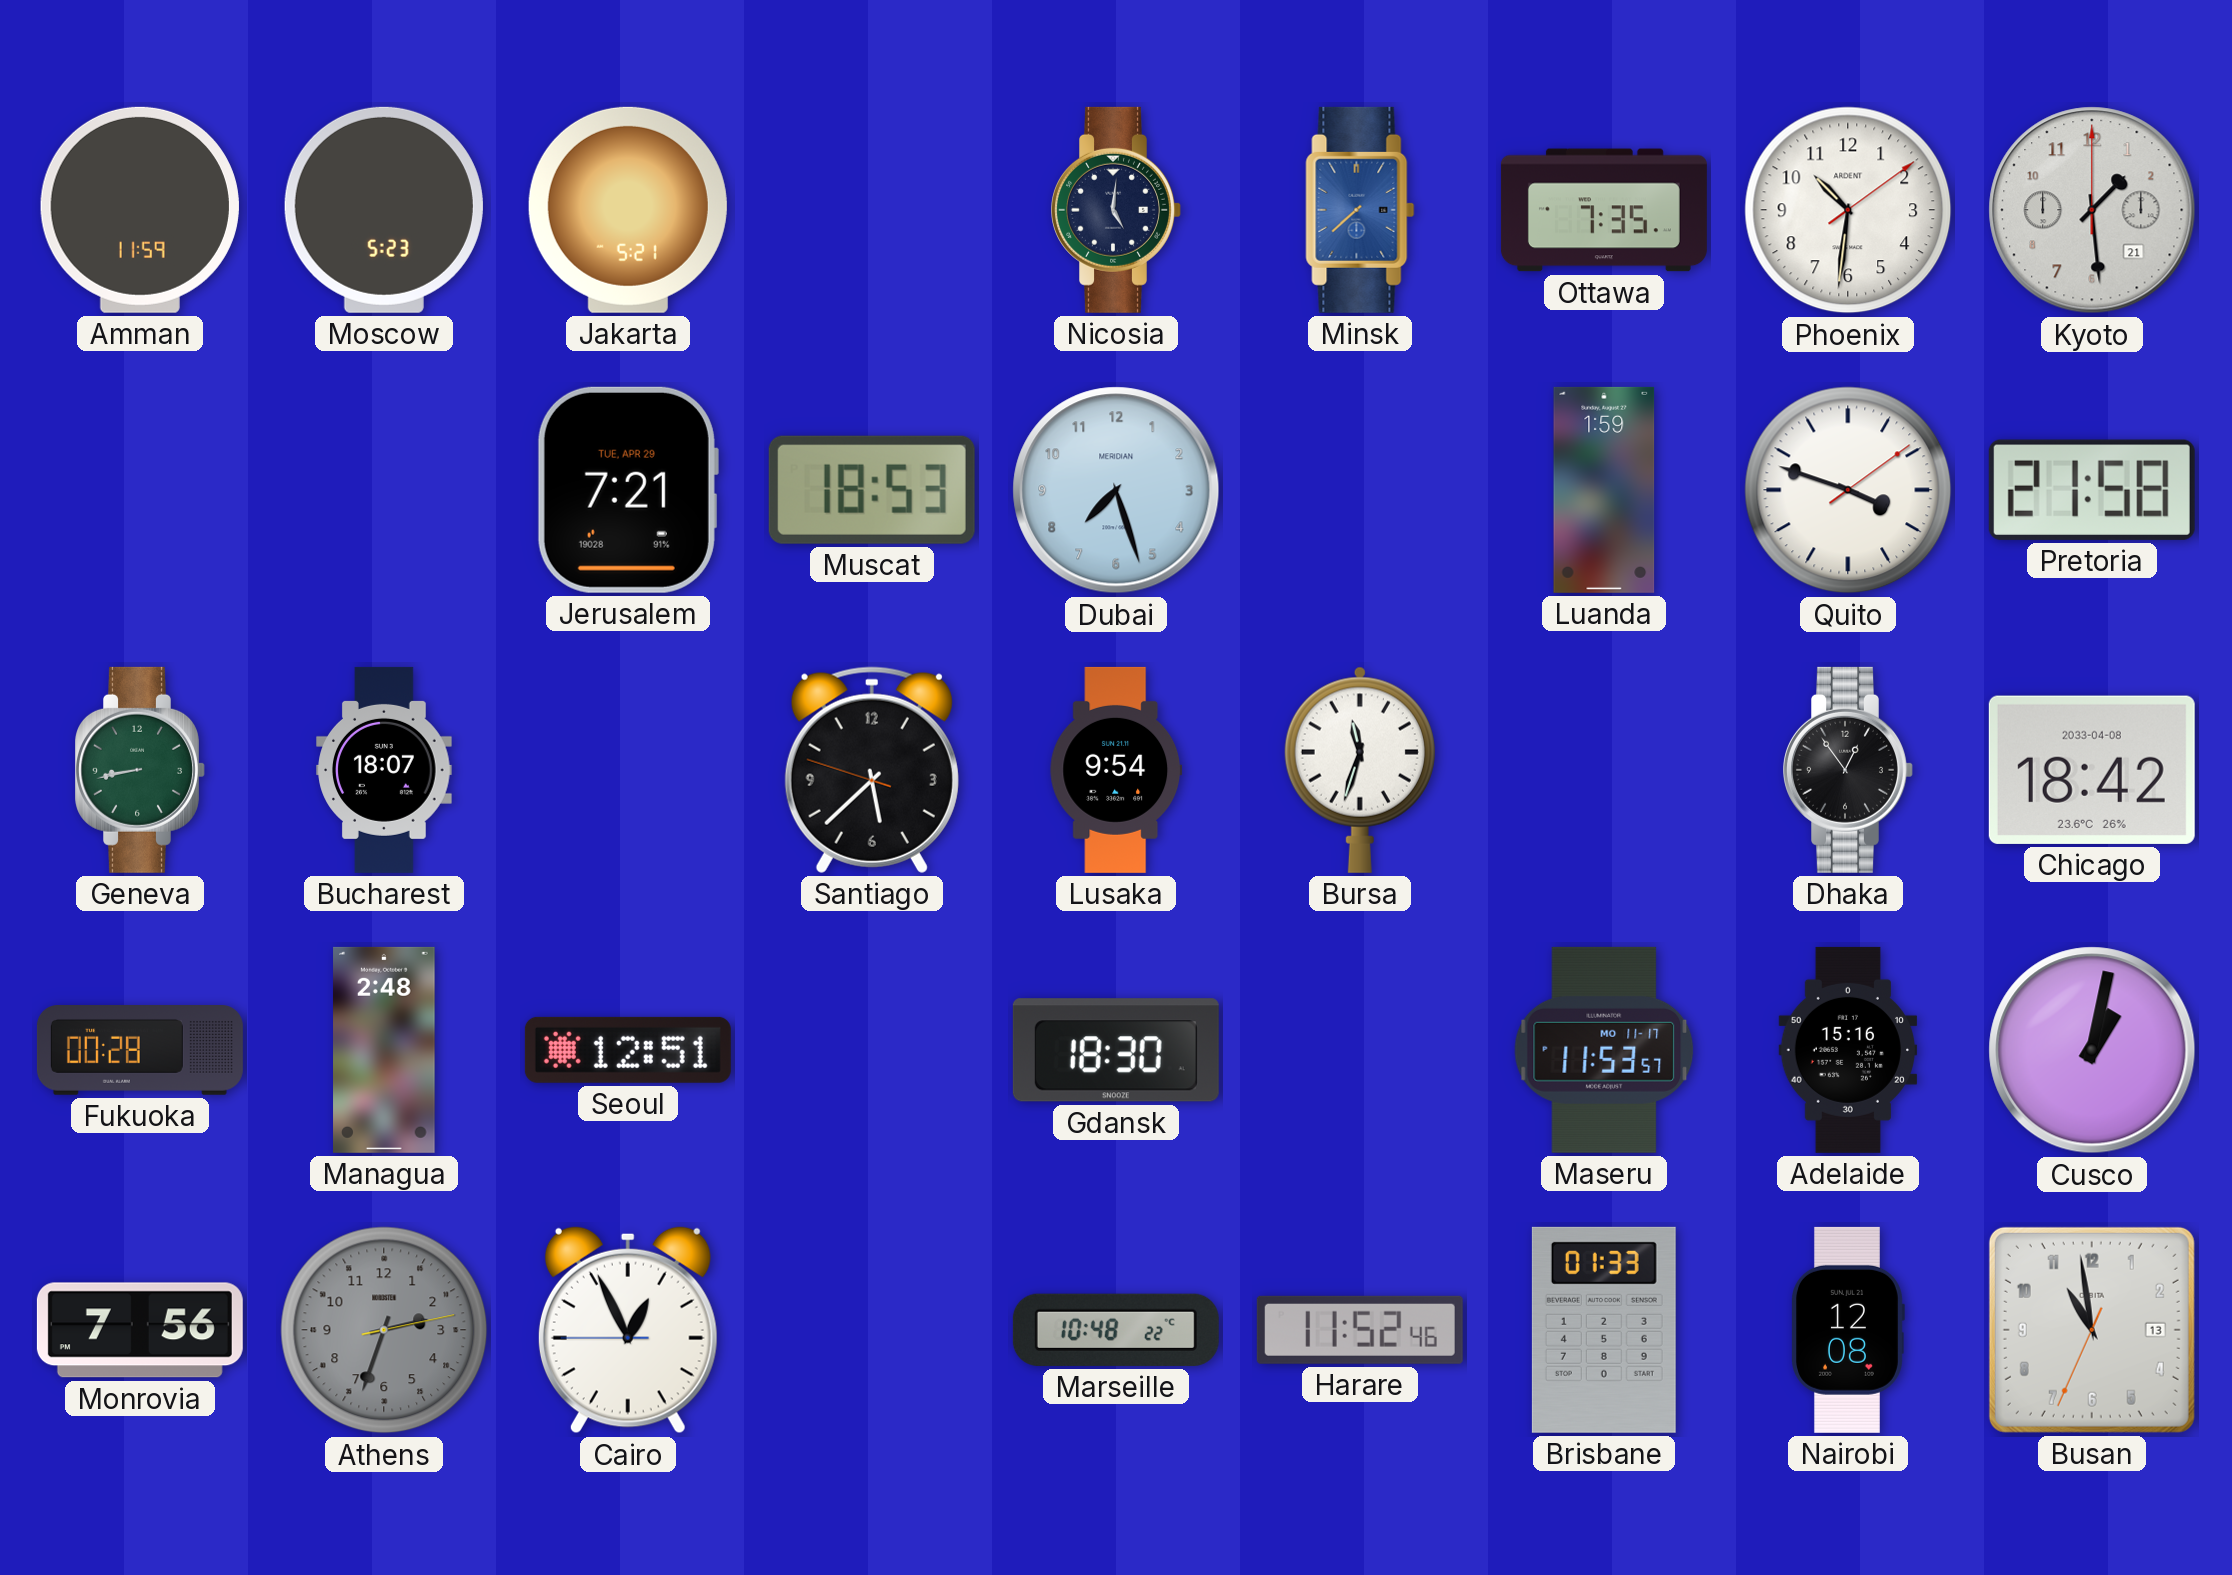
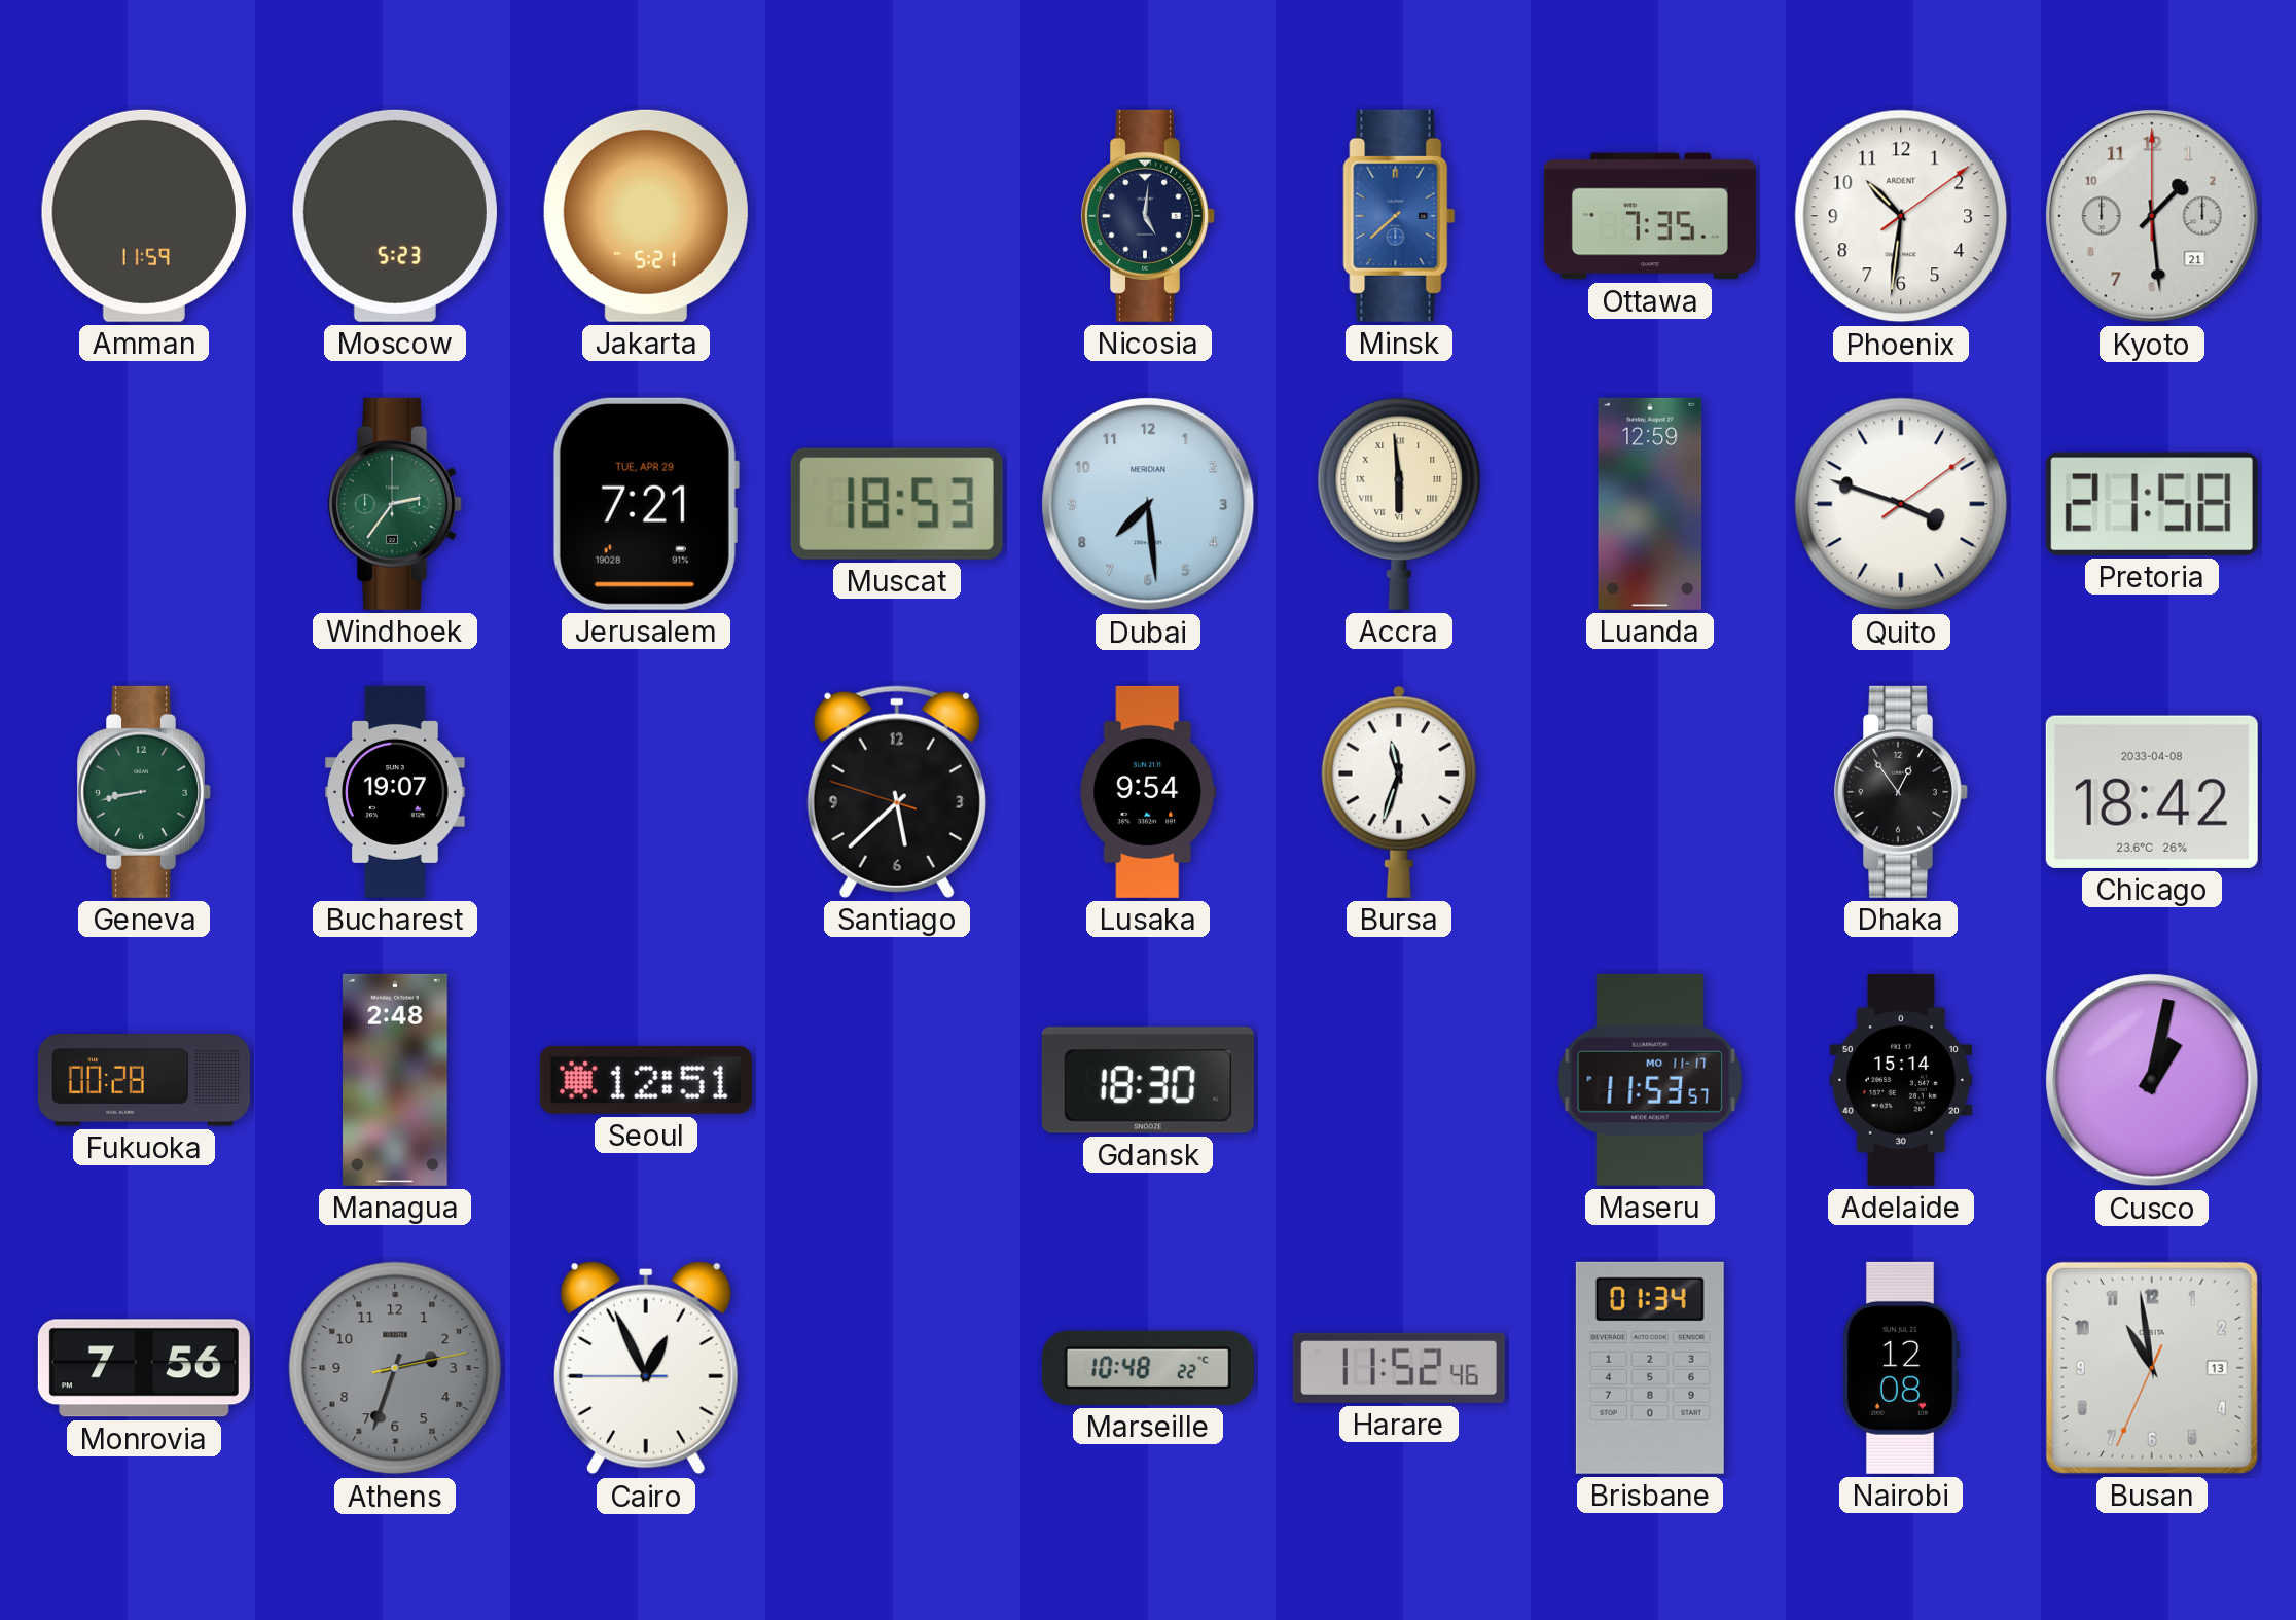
Windhoek: none -> 2:36
Dubai: 7:27 -> 7:29
Accra: none -> 5:59
Luanda: 1:59 -> 12:59
Bucharest: 18:07 -> 19:07
Adelaide: 15:16 -> 15:14
Brisbane: 01:33 -> 01:34
